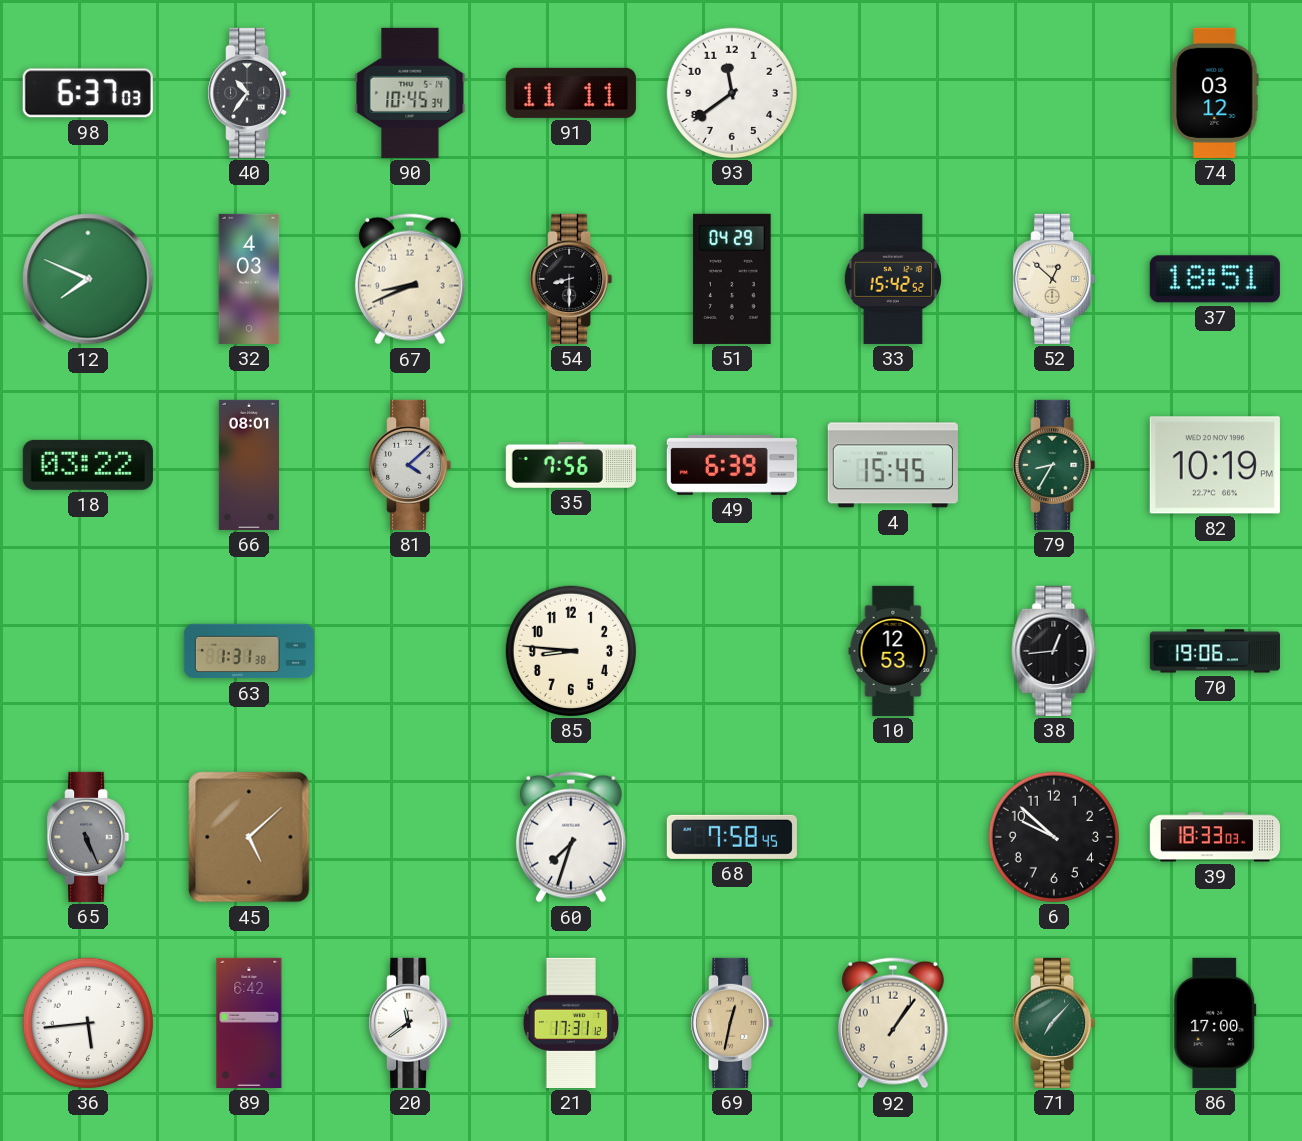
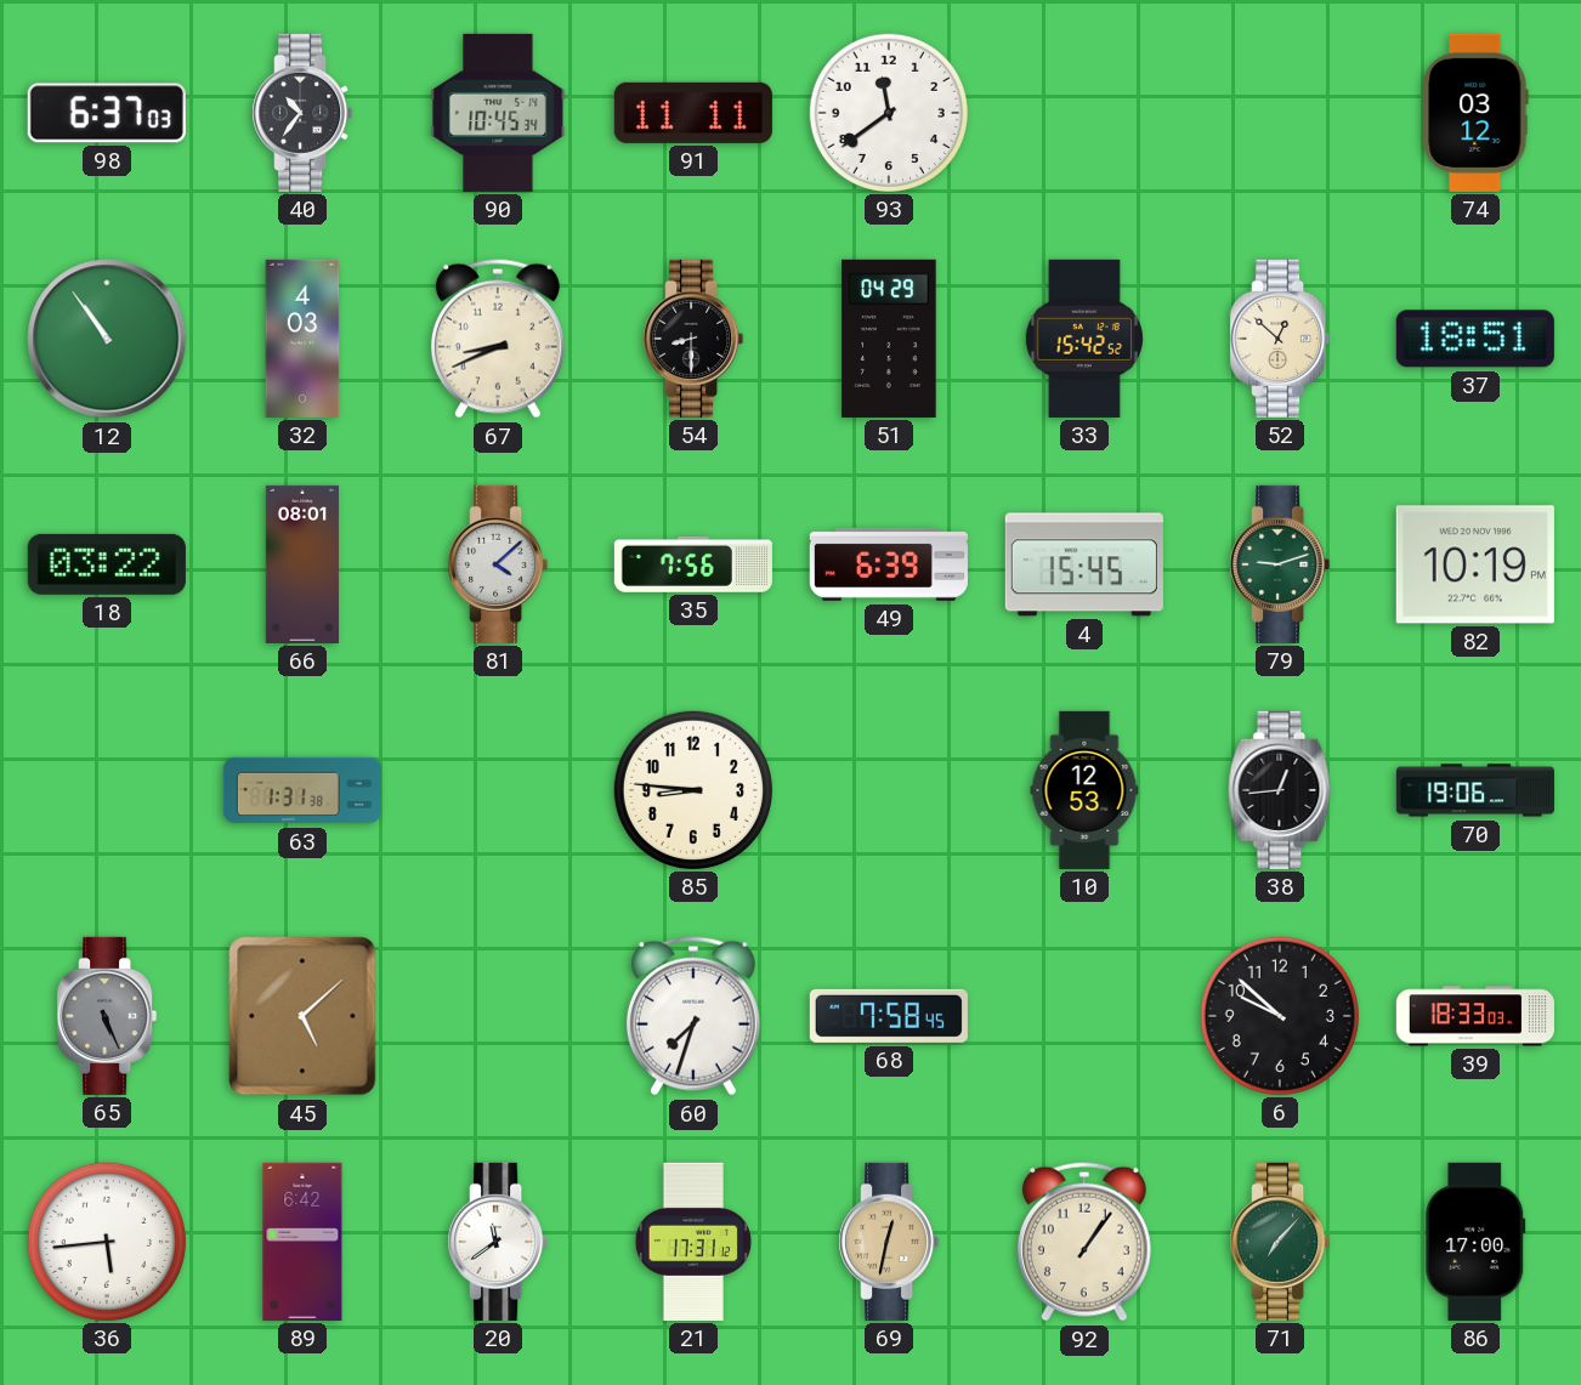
12: 7:49 -> 10:54
79: 8:35 -> 9:12
